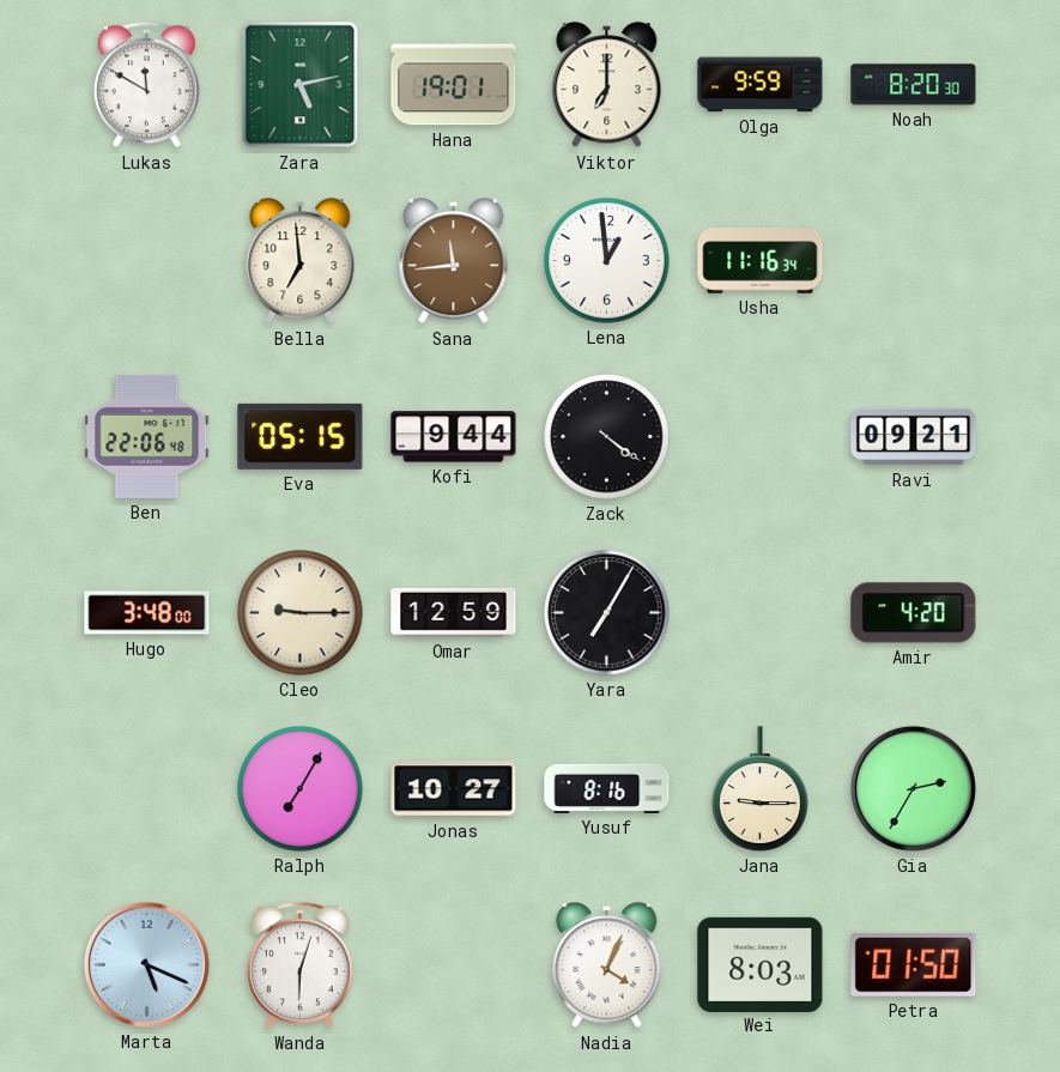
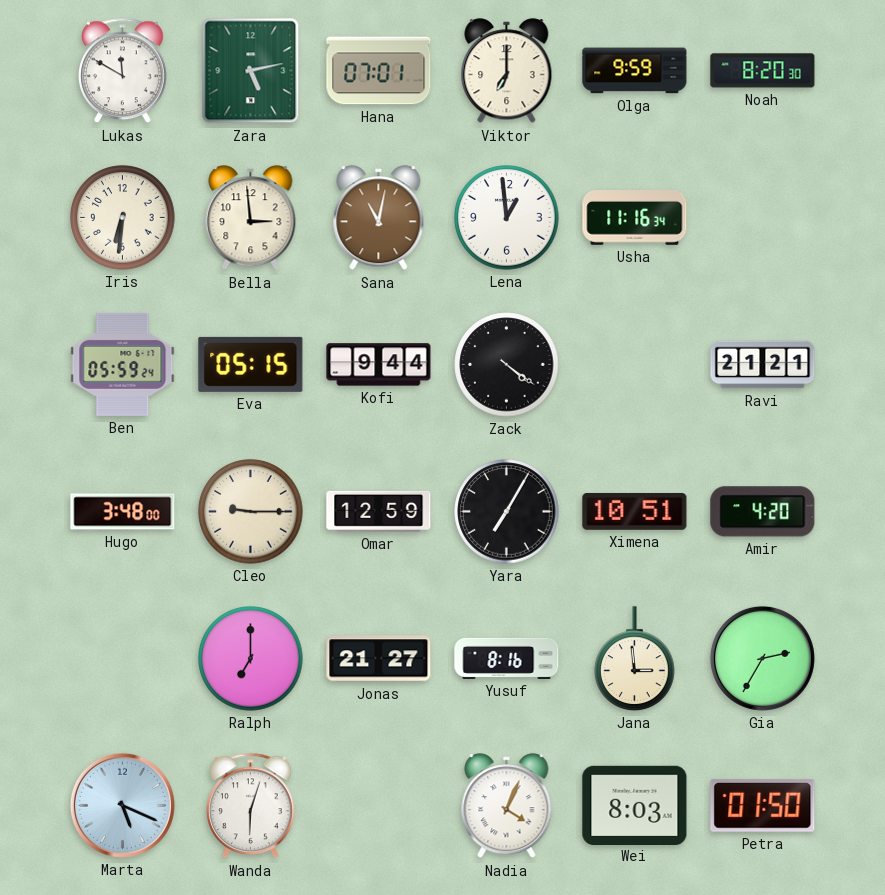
Hana: 19:01 -> 07:01
Iris: none -> 6:31
Bella: 6:59 -> 2:59
Sana: 11:44 -> 11:02
Ben: 22:06 -> 05:59
Ravi: 09:21 -> 21:21
Ximena: none -> 10:51
Ralph: 7:05 -> 7:00
Jonas: 10:27 -> 21:27
Jana: 9:15 -> 2:59
